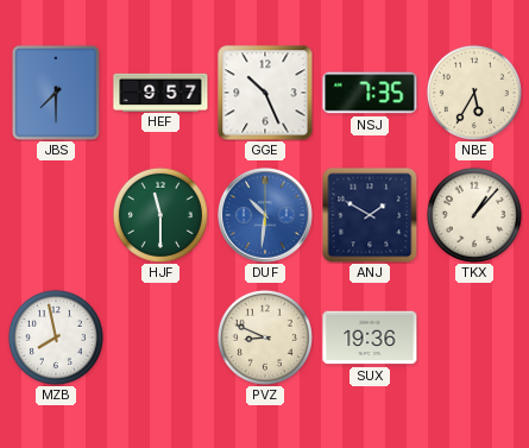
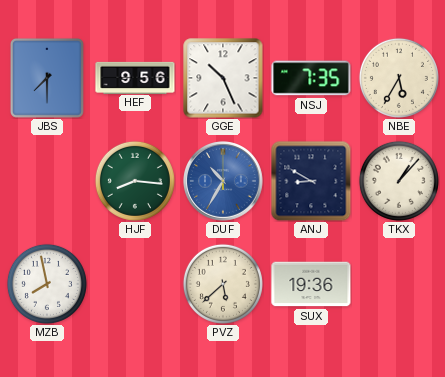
HEF: 9:57 -> 9:56
HJF: 11:30 -> 8:16
DUF: 10:31 -> 10:35
ANJ: 1:50 -> 8:50
PVZ: 8:49 -> 5:38
